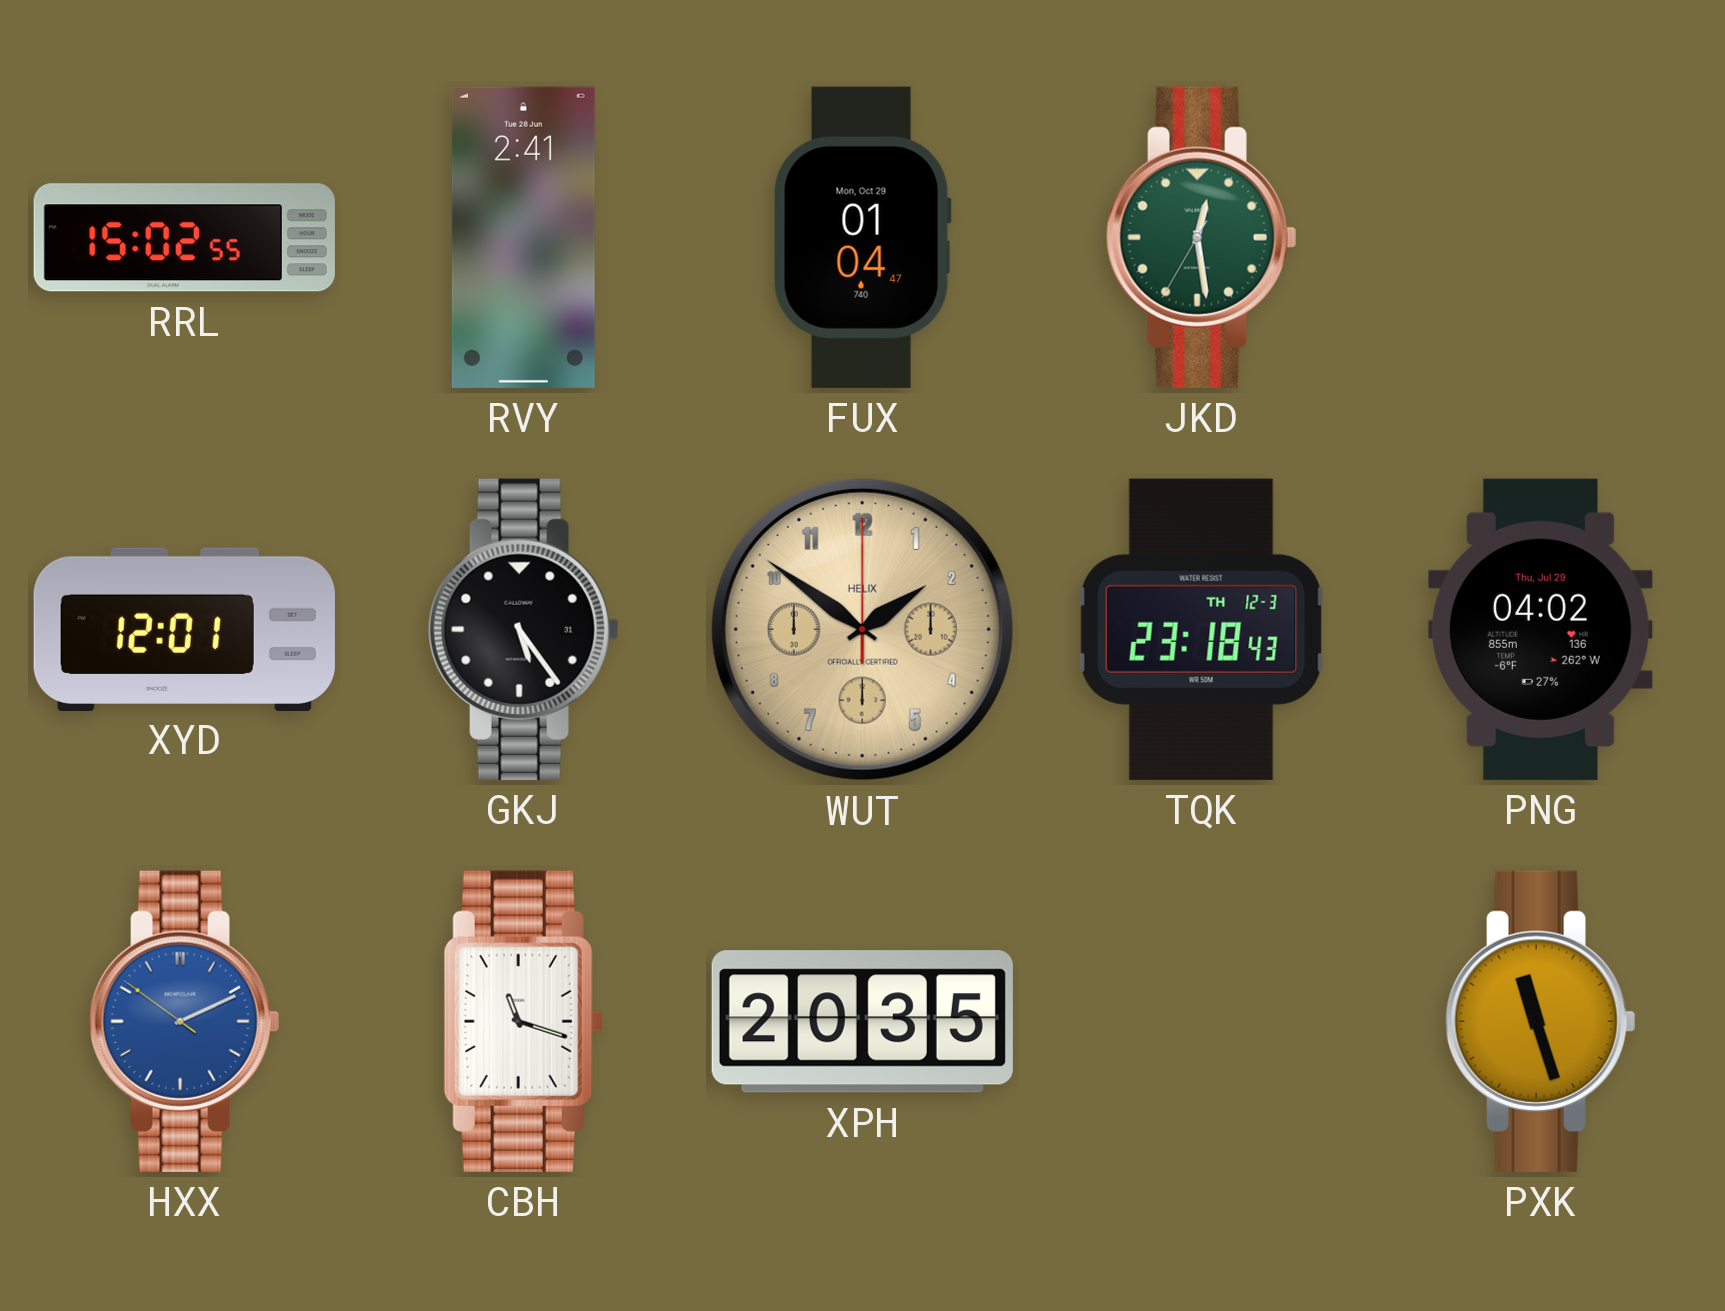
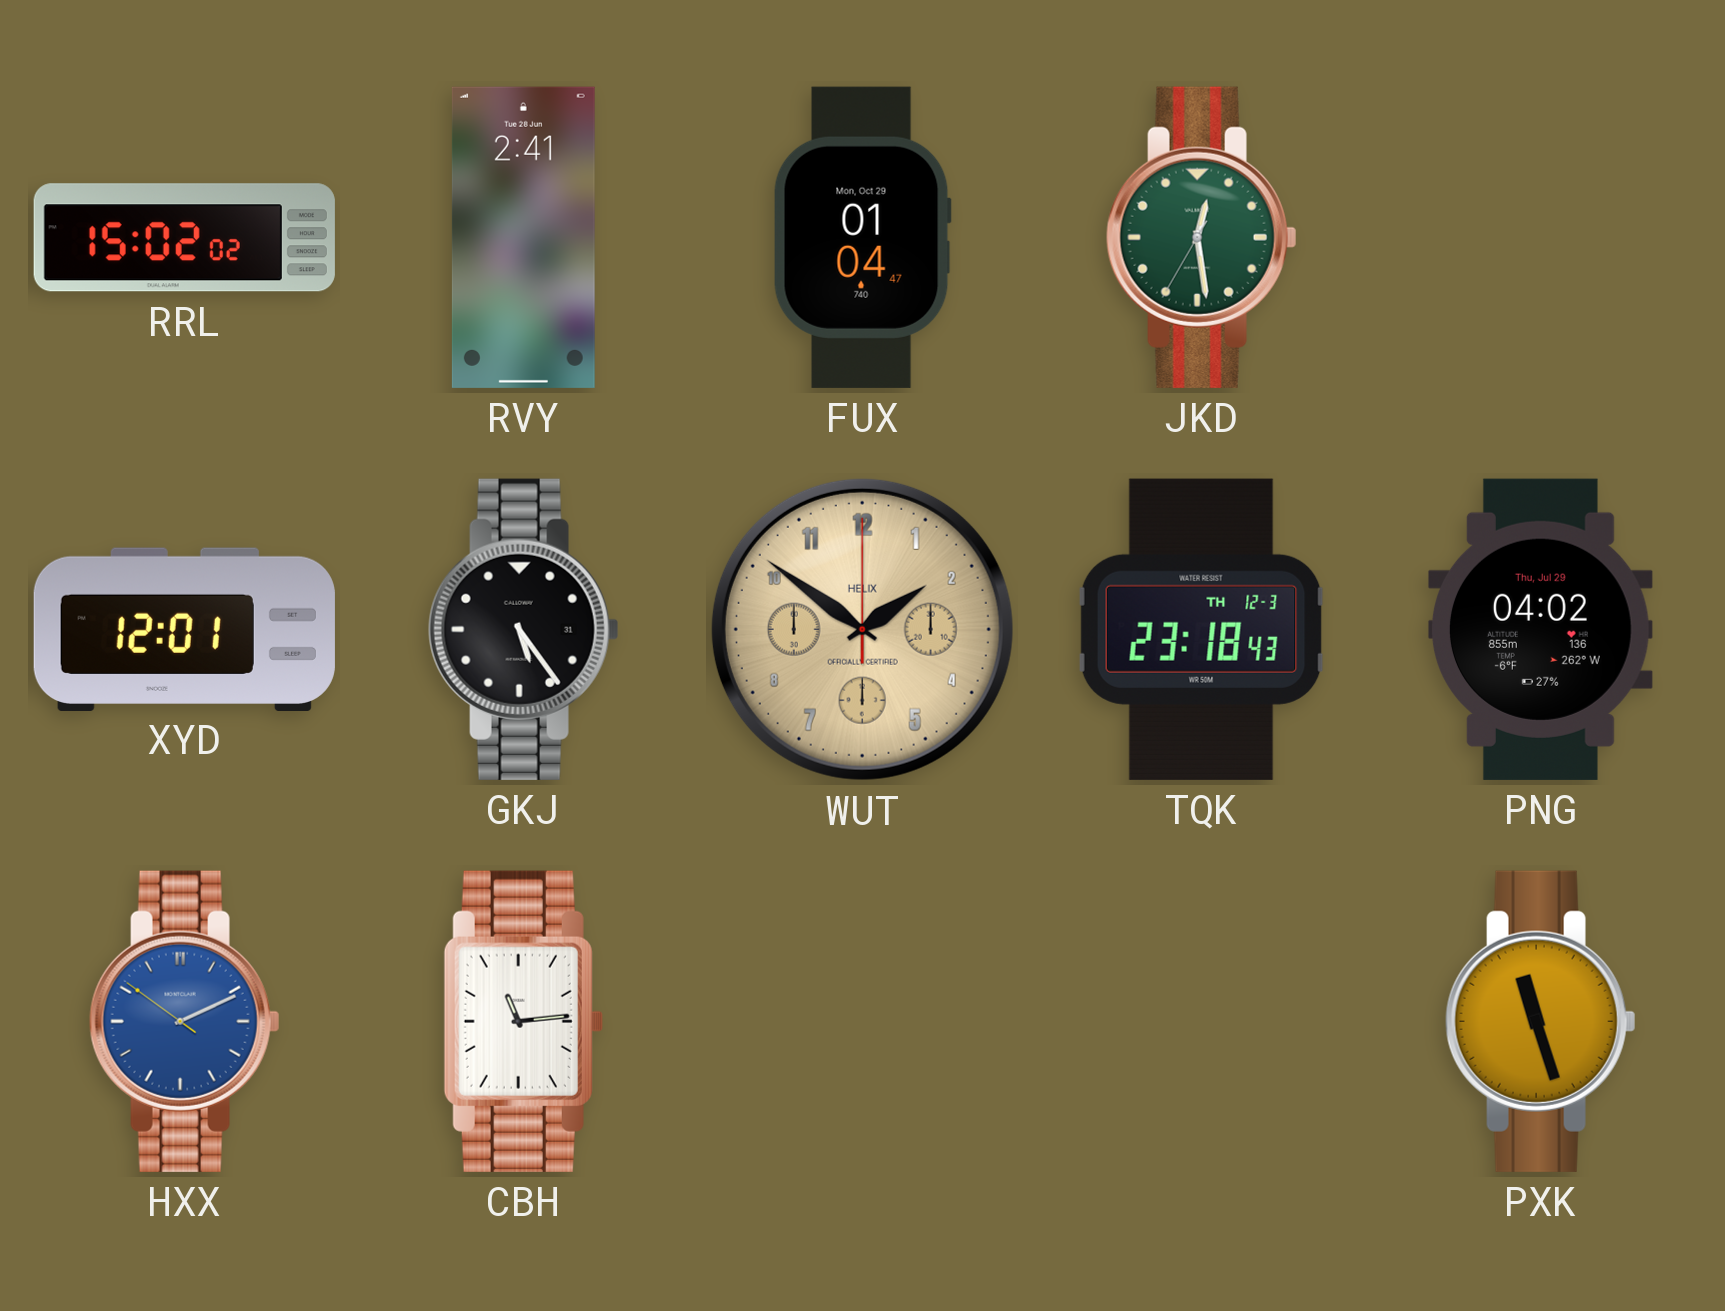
RRL: 15:02:55 -> 15:02:02
CBH: 11:18 -> 11:14
XPH: 20:35 -> none
